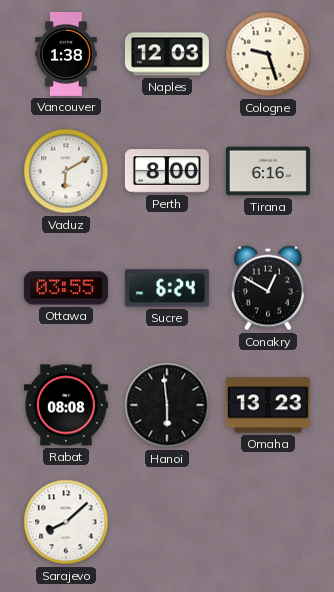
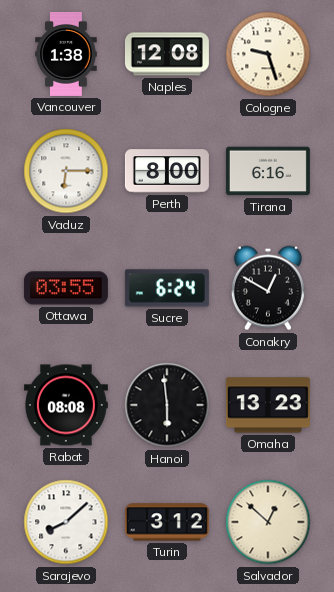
Naples: 12:03 -> 12:08
Vaduz: 6:10 -> 6:15
Turin: none -> 3:12
Salvador: none -> 12:52
